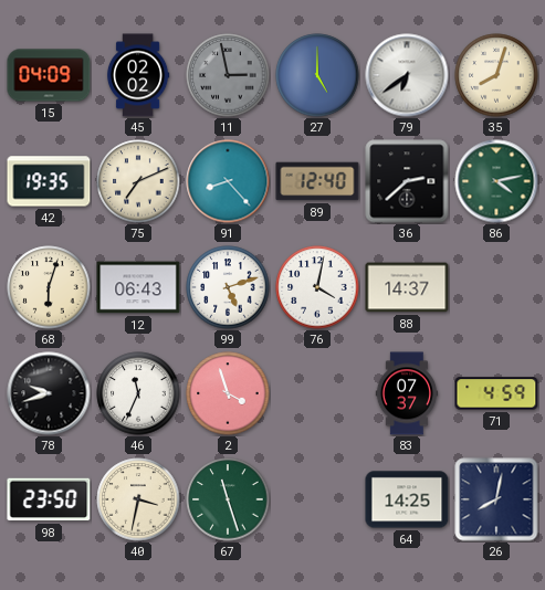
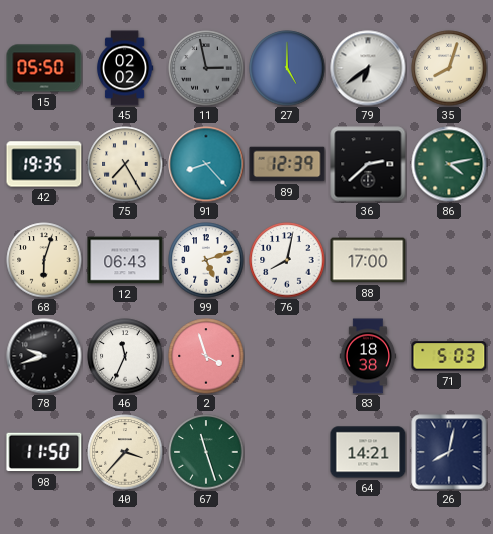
15: 04:09 -> 05:50
75: 7:11 -> 7:25
89: 12:40 -> 12:39
76: 4:02 -> 8:02
88: 14:37 -> 17:00
83: 07:37 -> 18:38
71: 4:59 -> 5:03
98: 23:50 -> 11:50
40: 3:32 -> 3:37
64: 14:25 -> 14:21
